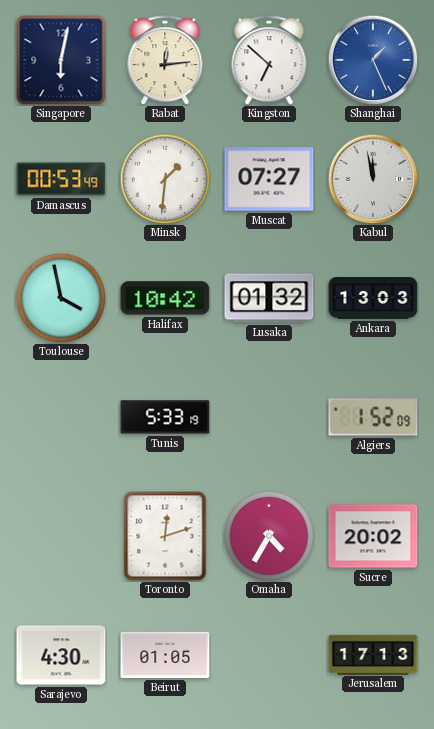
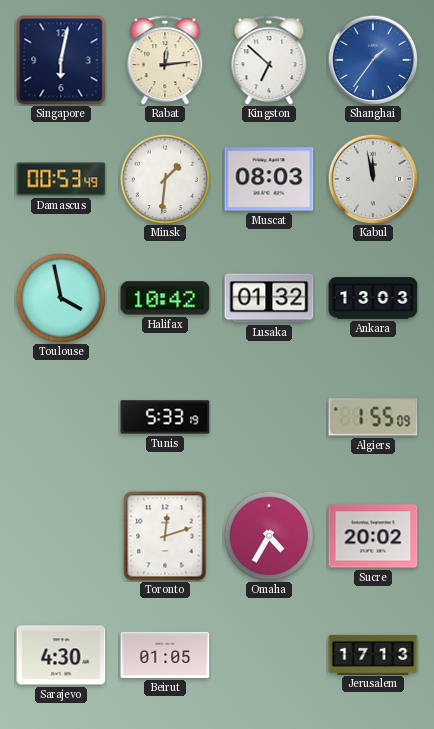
Shanghai: 1:26 -> 1:36
Muscat: 07:27 -> 08:03
Algiers: 1:52 -> 1:55
